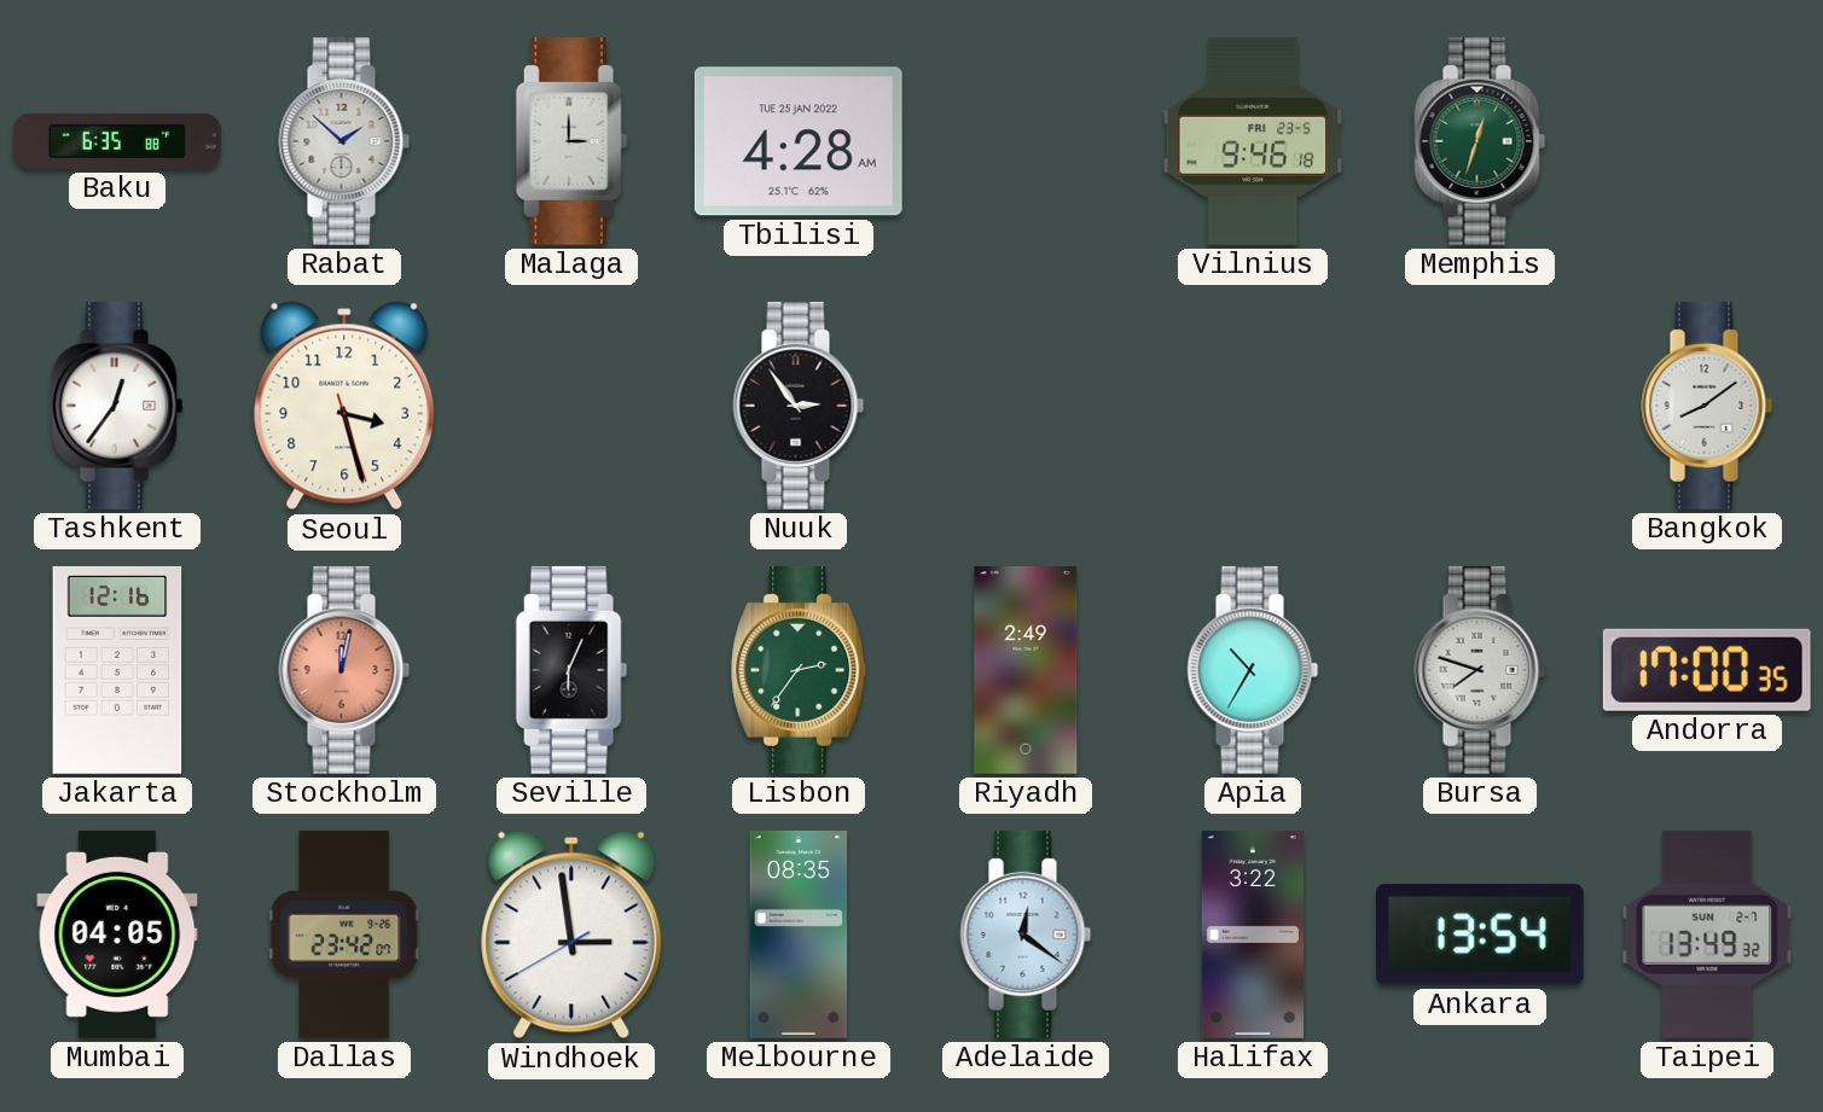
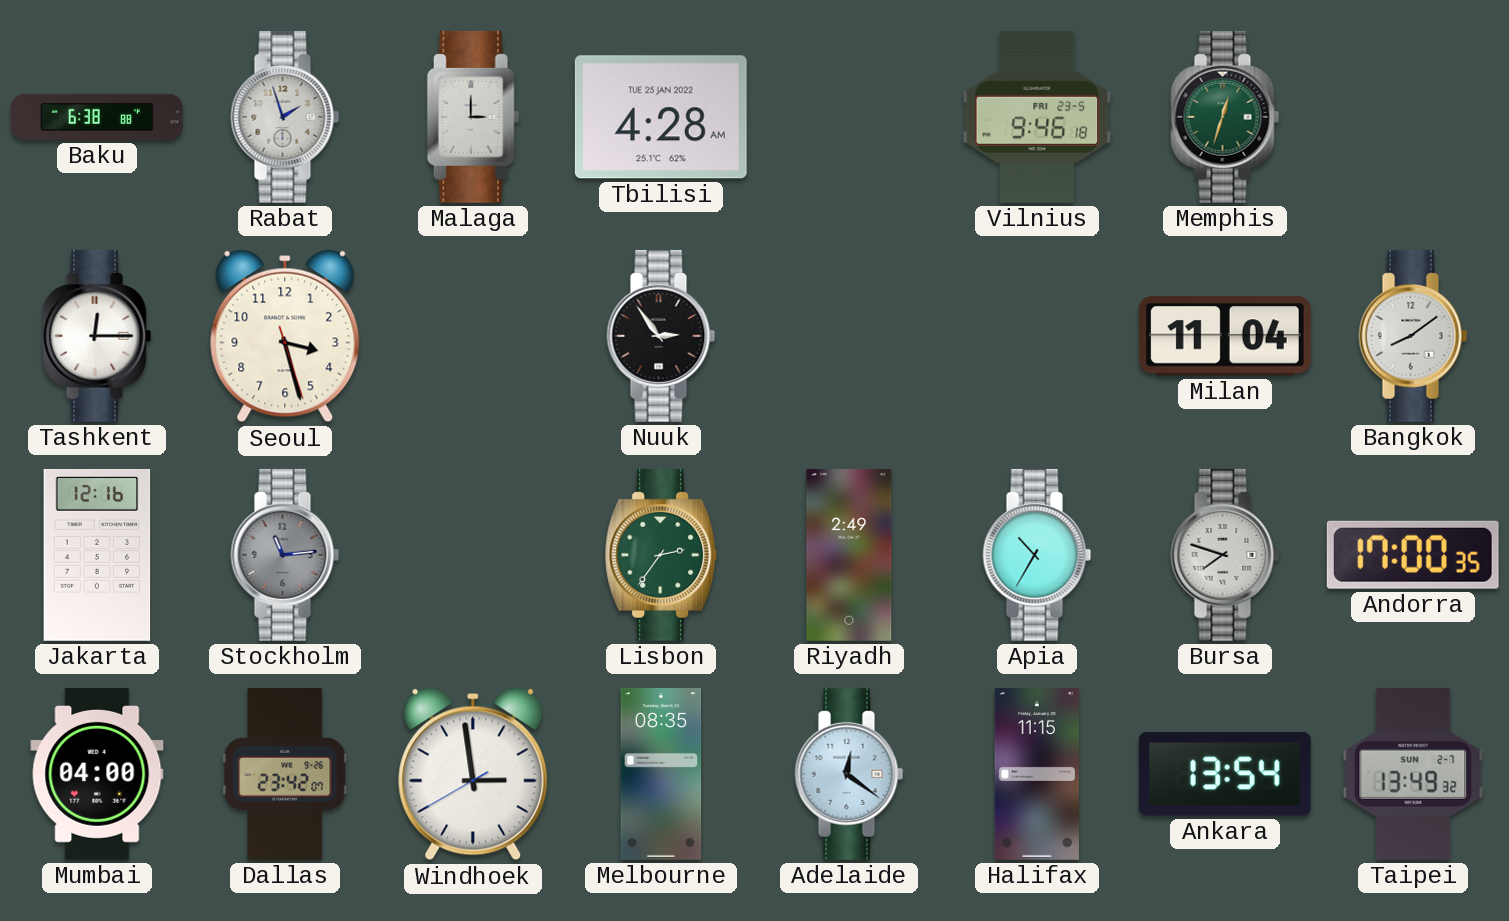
Baku: 6:35 -> 6:38
Rabat: 1:52 -> 1:57
Tashkent: 12:36 -> 12:15
Milan: none -> 11:04
Stockholm: 12:02 -> 11:14
Stockholm dial: salmon -> grey
Seville: 6:04 -> none
Mumbai: 04:05 -> 04:00
Halifax: 3:22 -> 11:15
